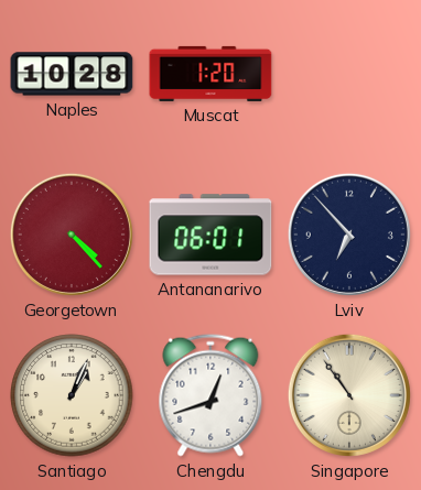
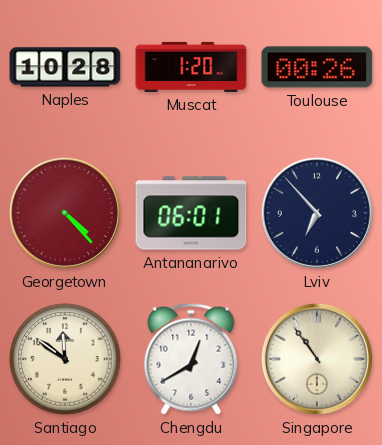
Toulouse: none -> 00:26
Santiago: 1:04 -> 11:51
Chengdu: 12:42 -> 12:40
